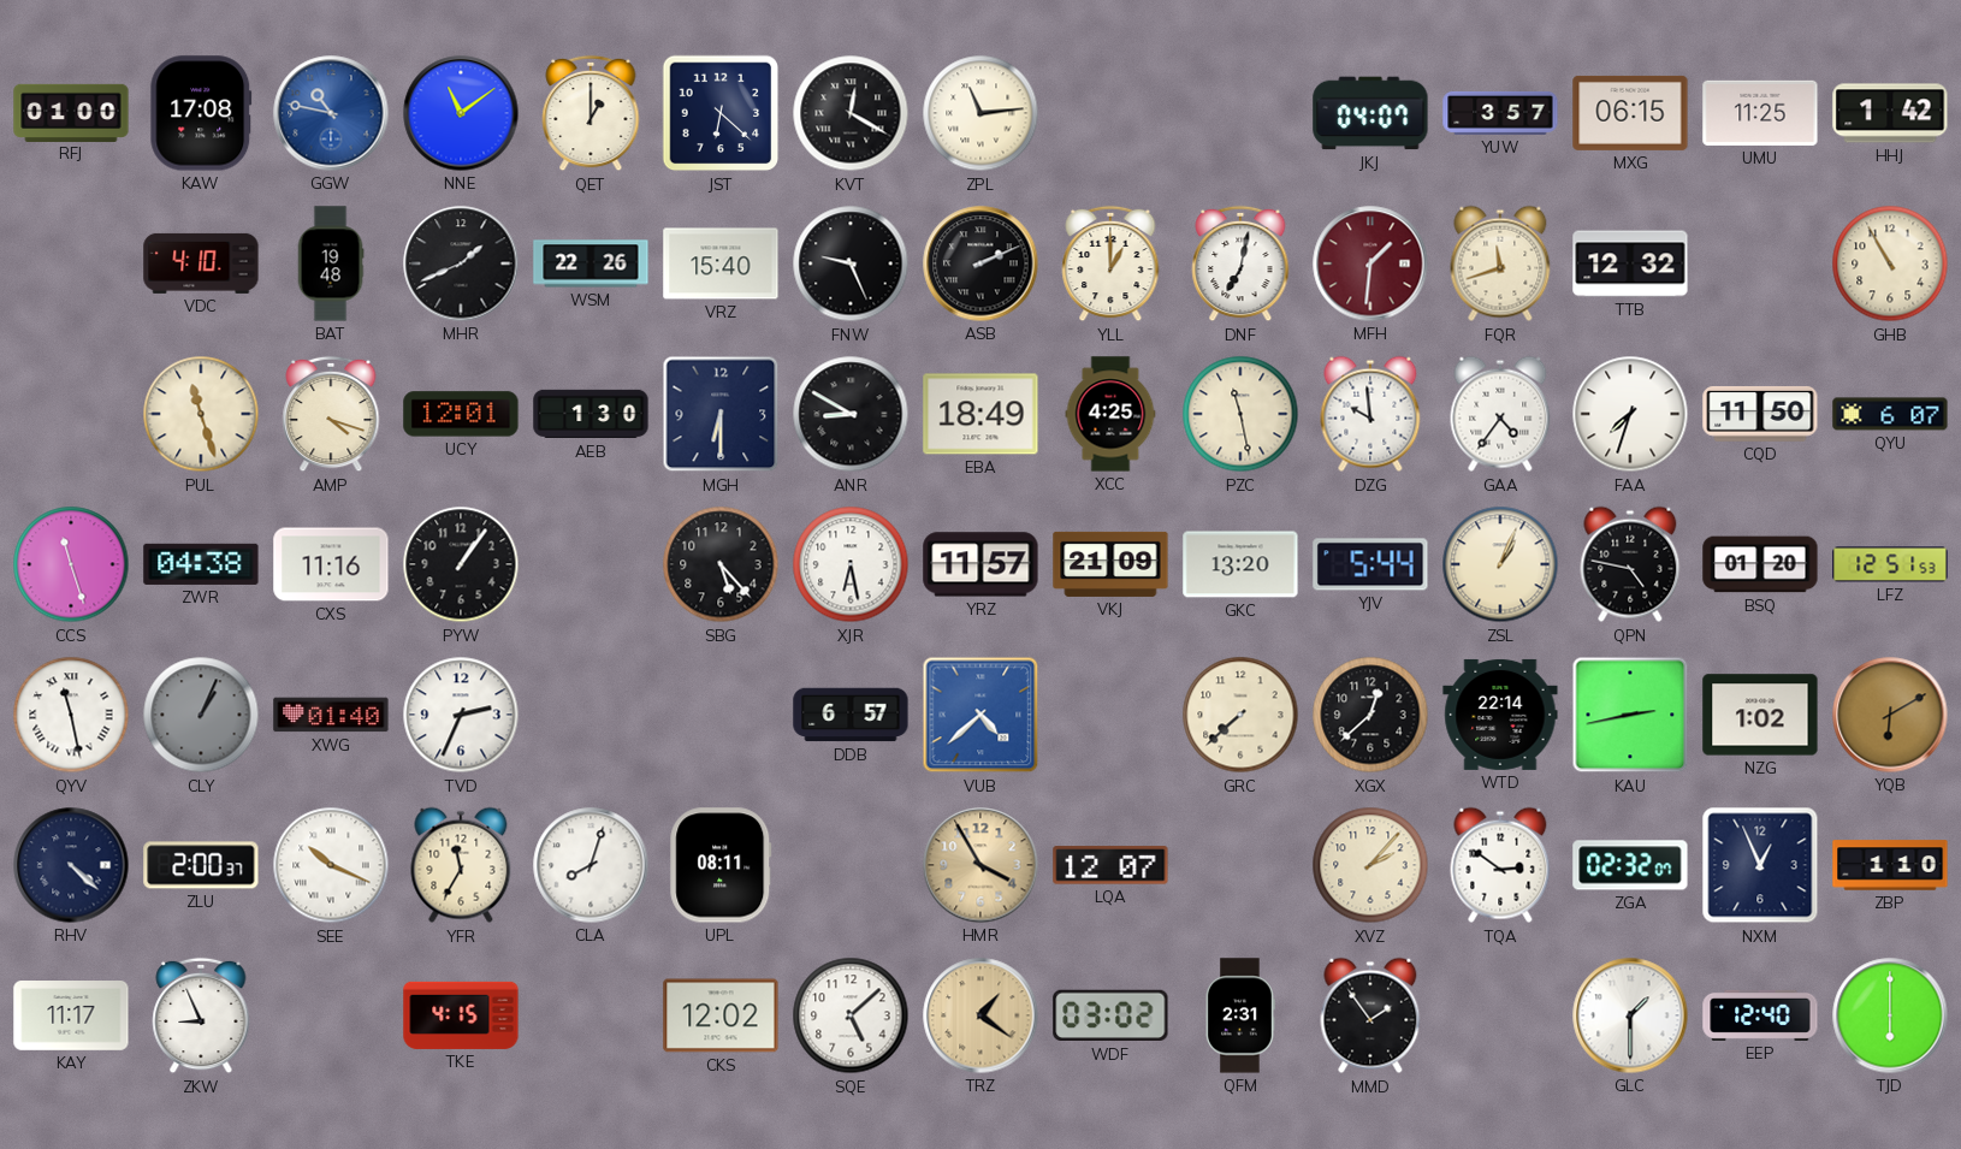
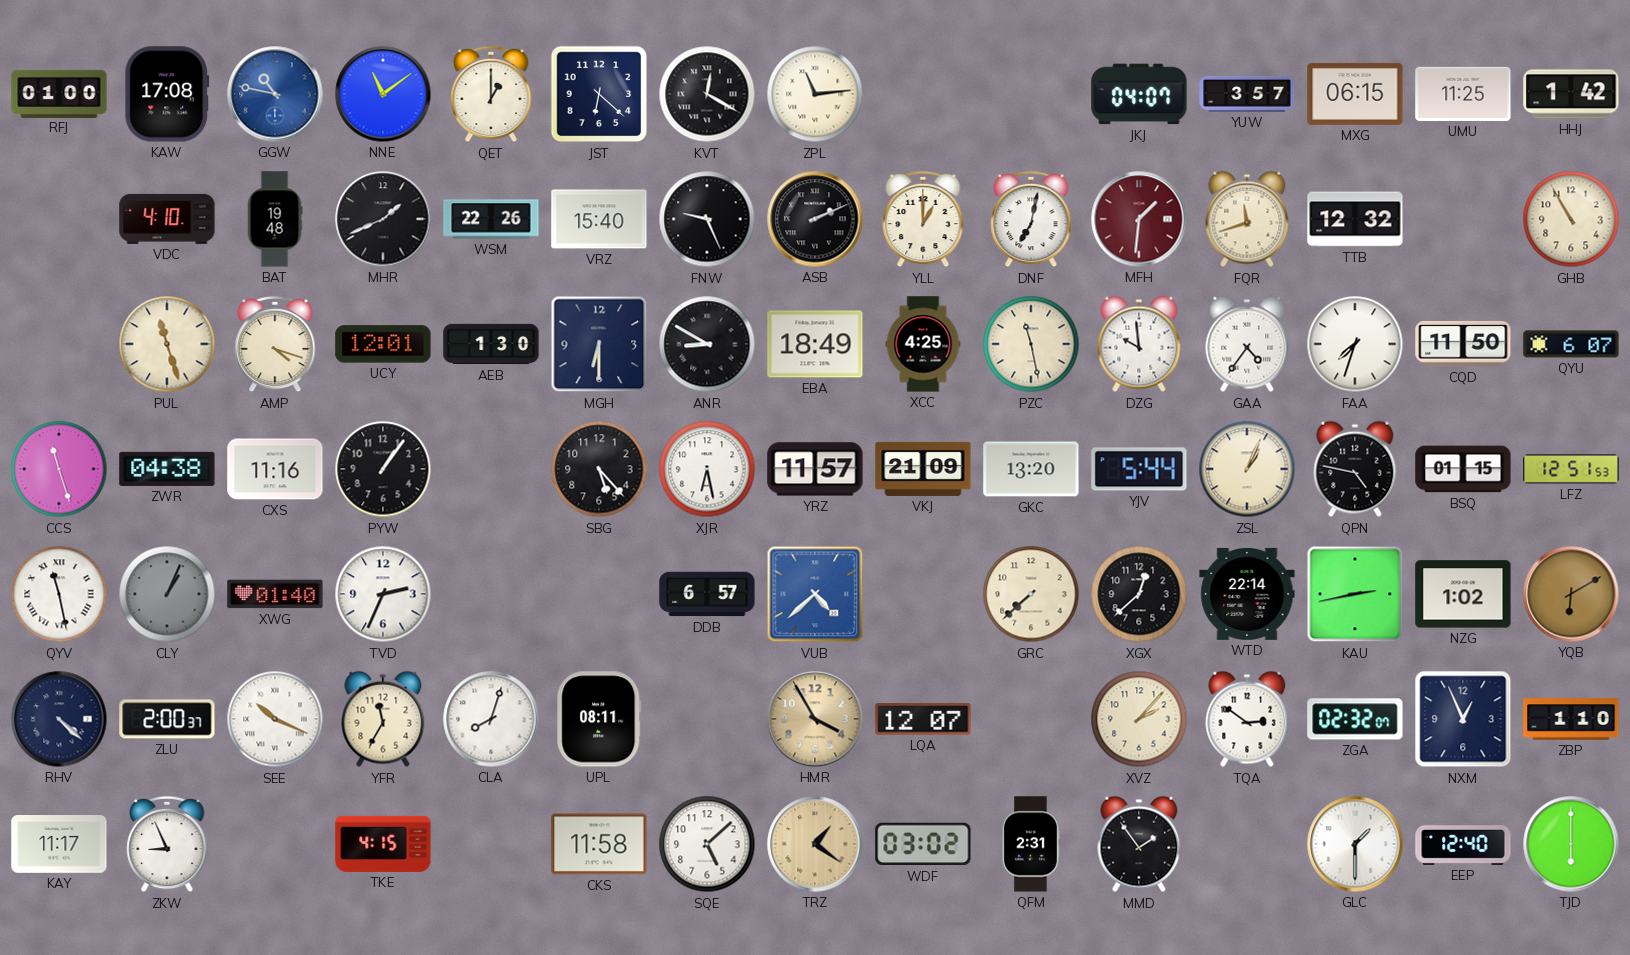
BSQ: 01:20 -> 01:15
CKS: 12:02 -> 11:58
